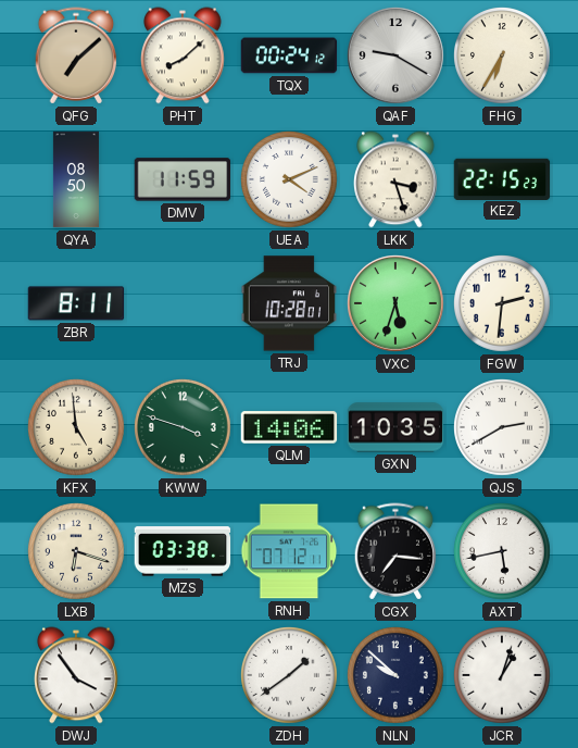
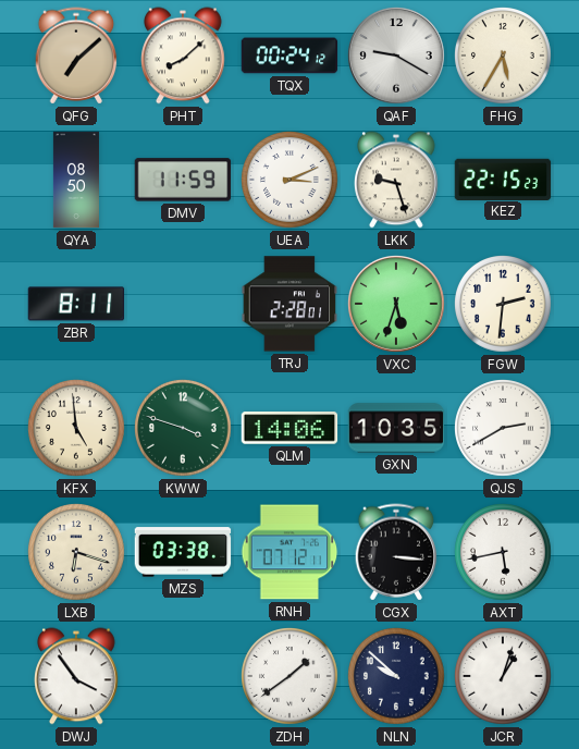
FHG: 6:35 -> 5:35
UEA: 4:11 -> 3:11
LKK: 3:27 -> 9:27
TRJ: 10:28 -> 2:28
CGX: 7:16 -> 3:16
